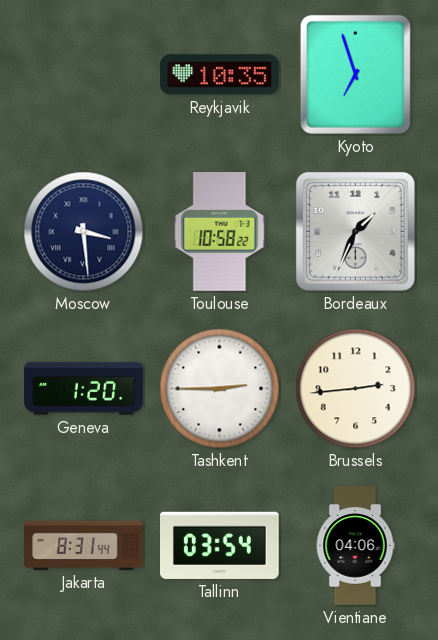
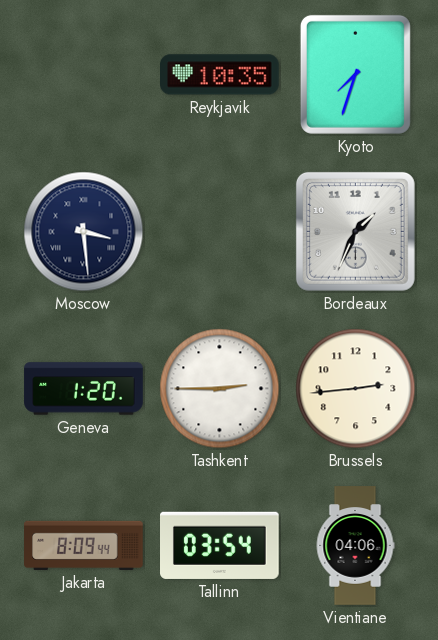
Kyoto: 6:57 -> 7:33
Toulouse: 10:58 -> none
Jakarta: 8:31 -> 8:09
